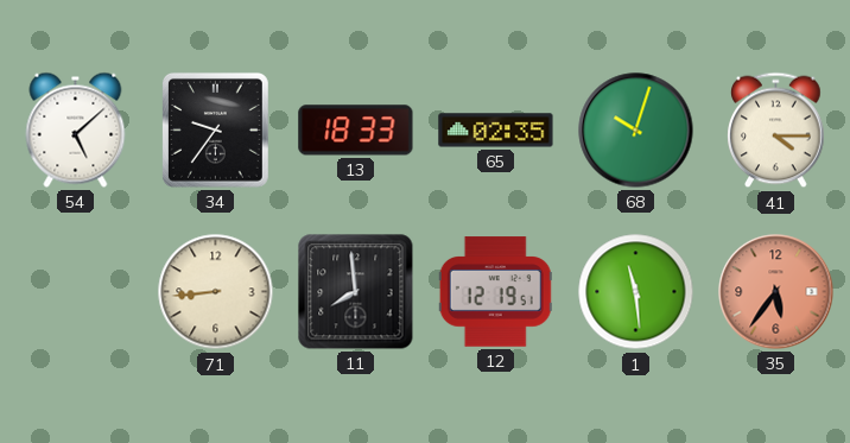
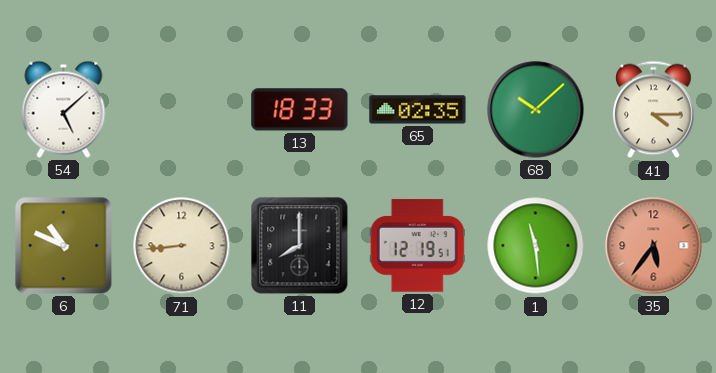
34: 9:36 -> none
68: 10:03 -> 10:08
6: none -> 10:49
11: 7:59 -> 8:00
